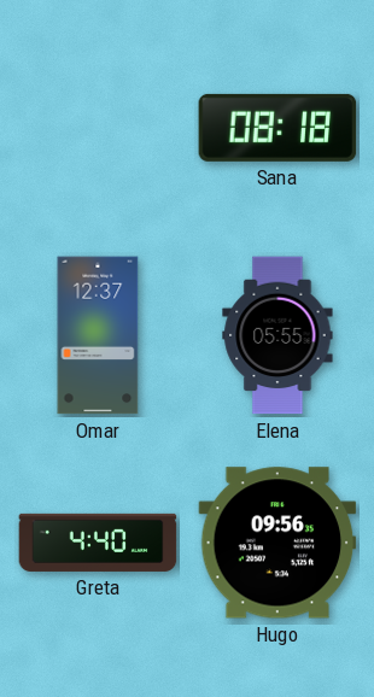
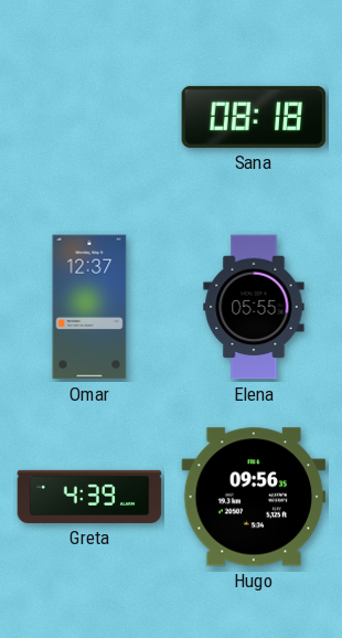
Greta: 4:40 -> 4:39
